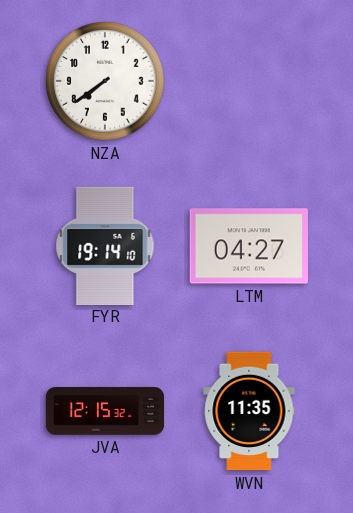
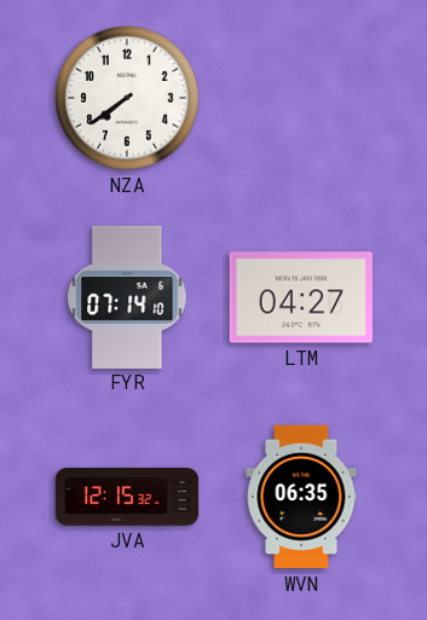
FYR: 19:14 -> 07:14
WVN: 11:35 -> 06:35
